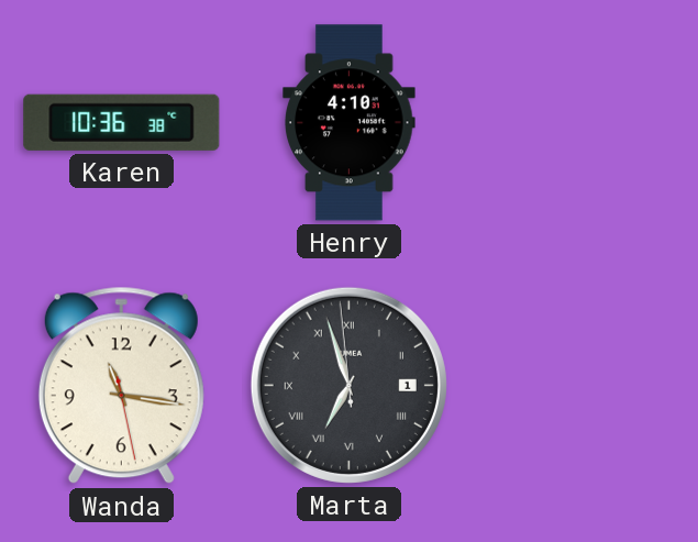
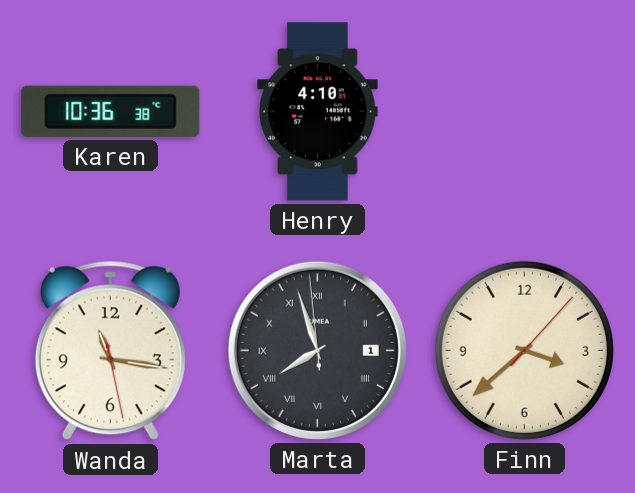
Marta: 6:56 -> 7:56
Finn: none -> 3:38
